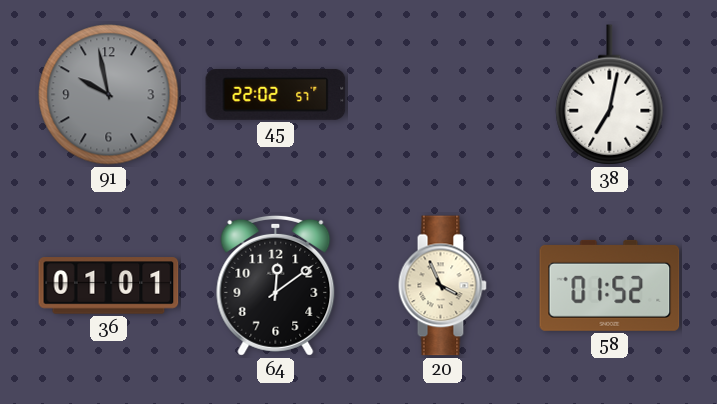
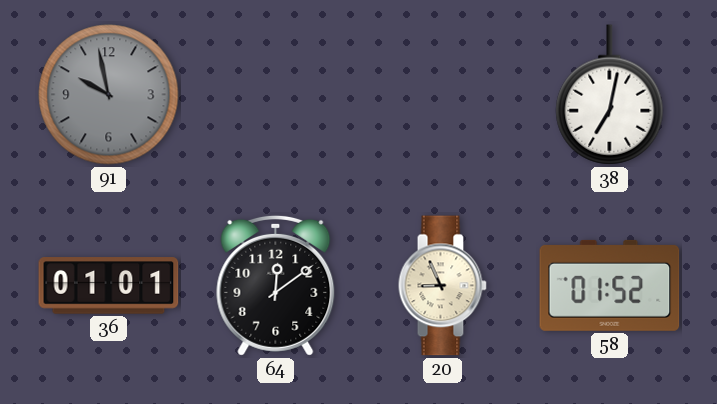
45: 22:02 -> none
20: 3:56 -> 8:56
